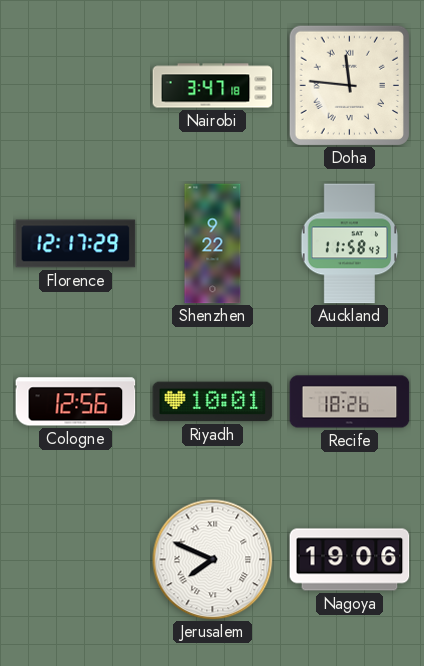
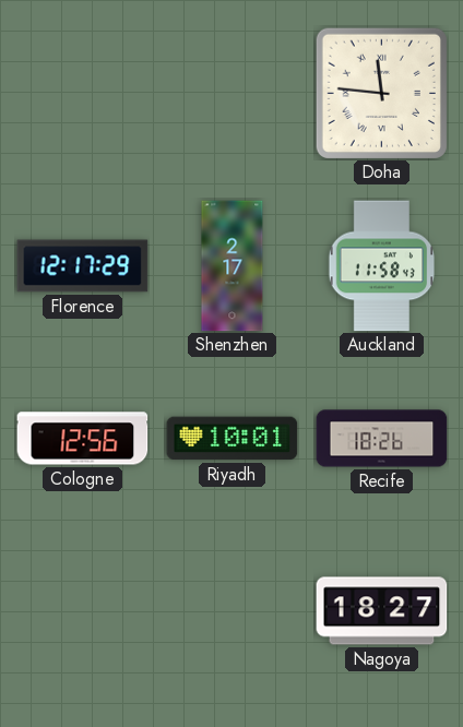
Nairobi: 3:47 -> none
Shenzhen: 9:22 -> 2:17
Jerusalem: 7:49 -> none
Nagoya: 19:06 -> 18:27
